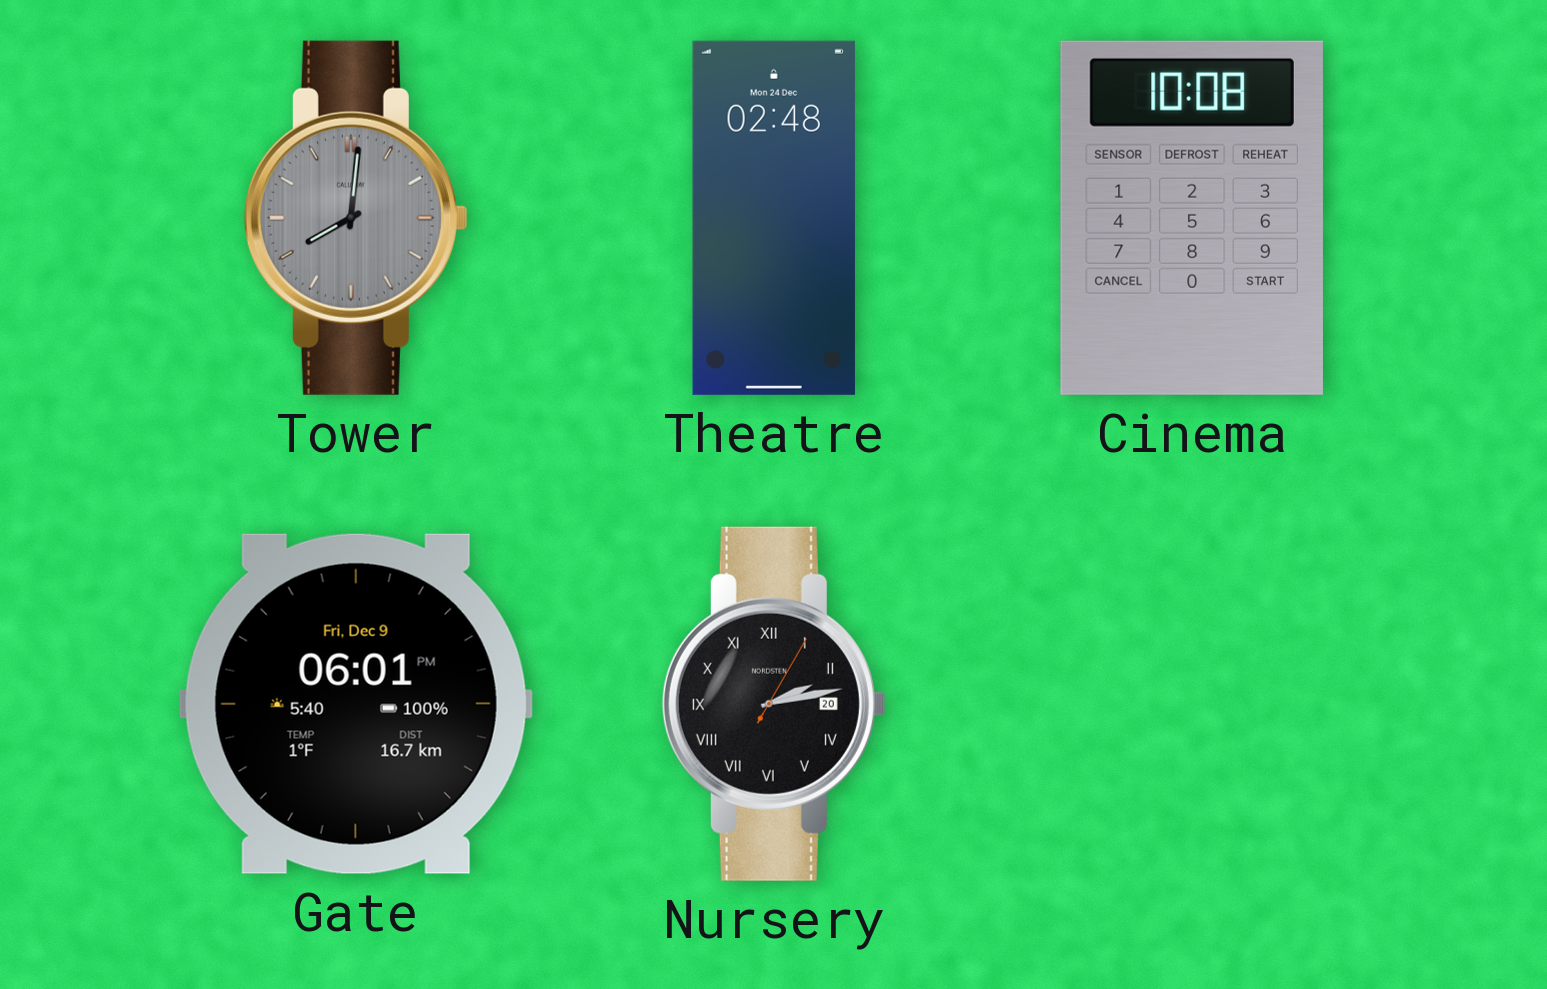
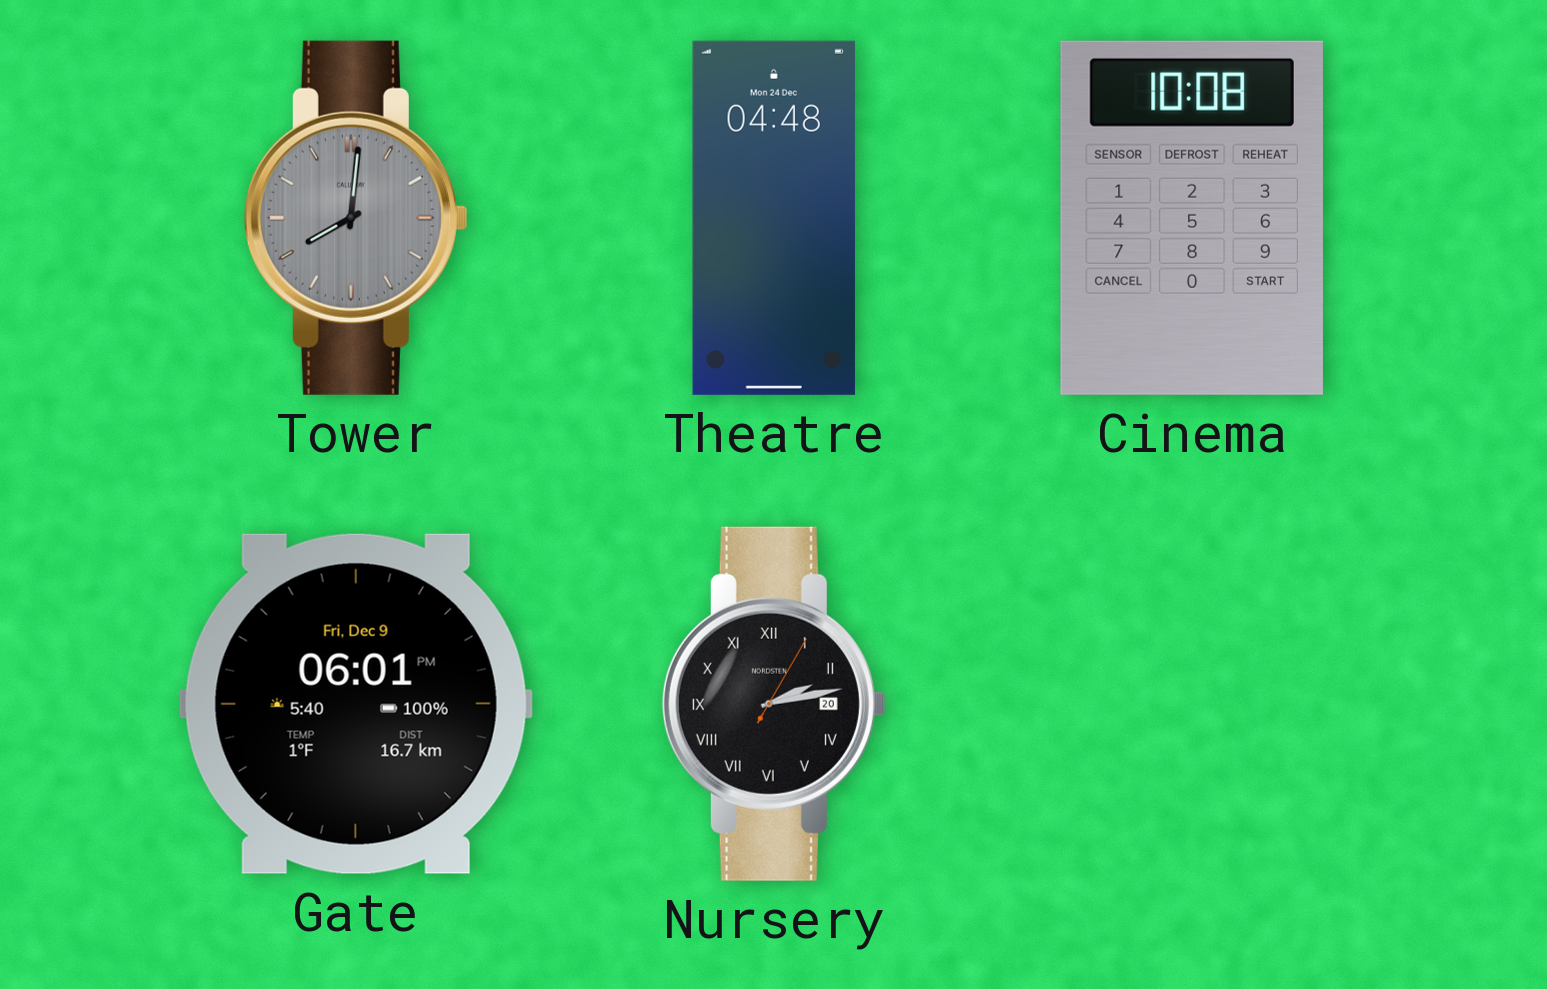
Theatre: 02:48 -> 04:48
